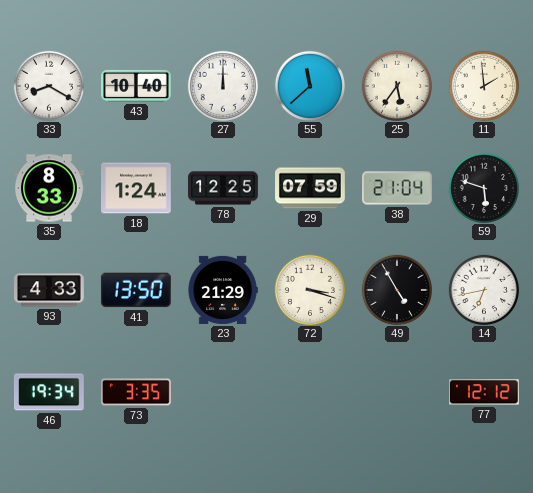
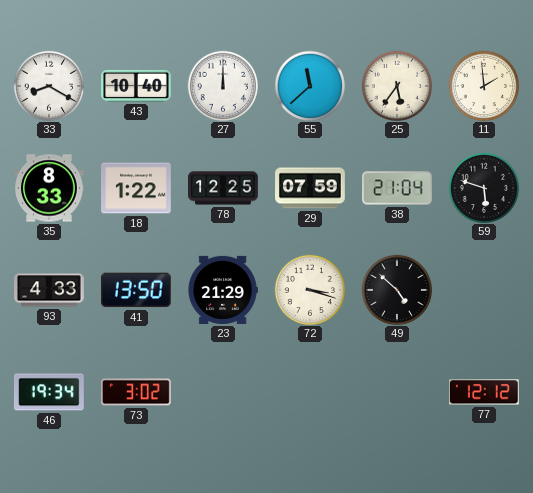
18: 1:24 -> 1:22
49: 4:55 -> 4:52
14: 6:43 -> none
73: 3:35 -> 3:02
